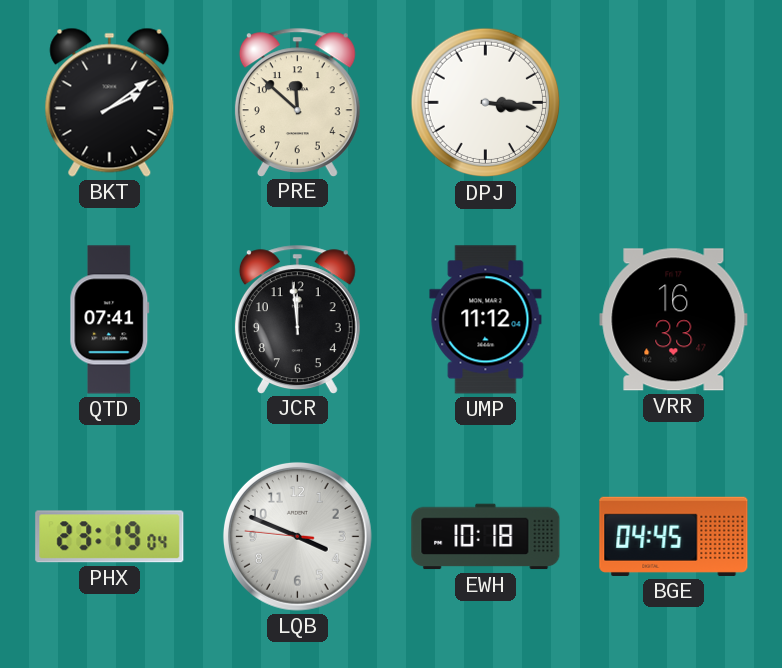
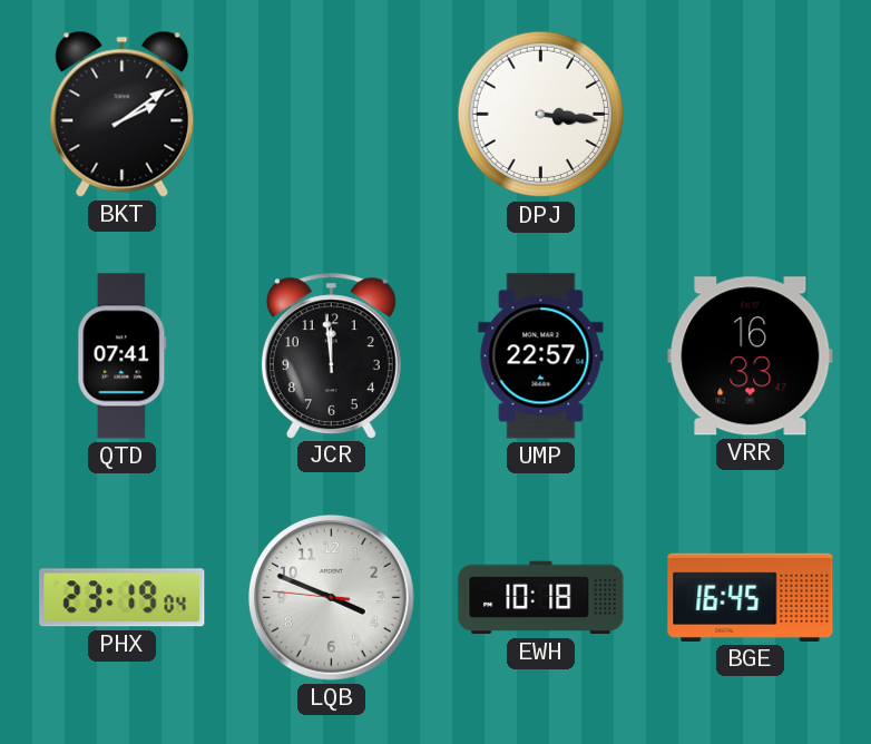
PRE: 11:52 -> none
UMP: 11:12 -> 22:57
BGE: 04:45 -> 16:45
